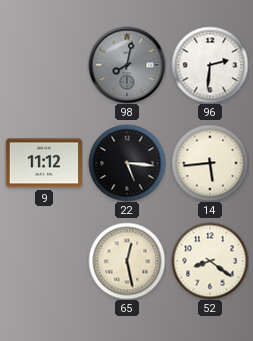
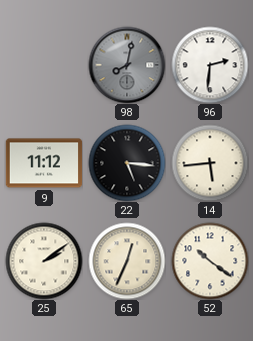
25: none -> 2:09
65: 12:28 -> 12:34
52: 8:21 -> 10:21
